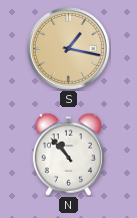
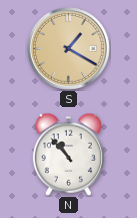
S: 1:17 -> 1:20
